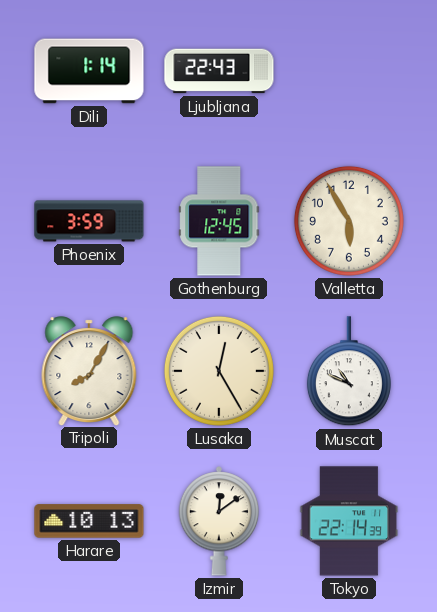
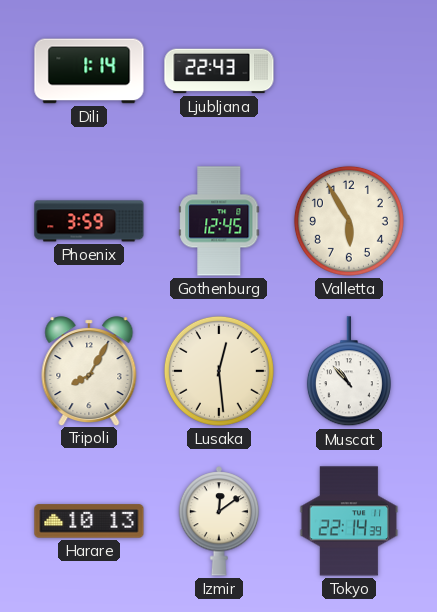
Lusaka: 12:25 -> 12:29
Muscat: 10:49 -> 10:53
